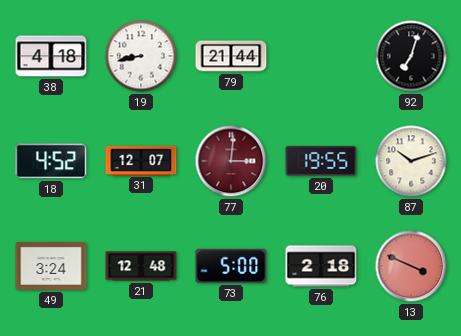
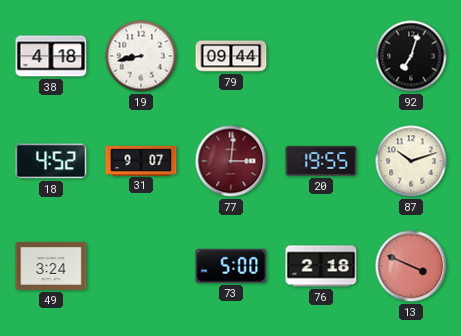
79: 21:44 -> 09:44
31: 12:07 -> 9:07
21: 12:48 -> none
